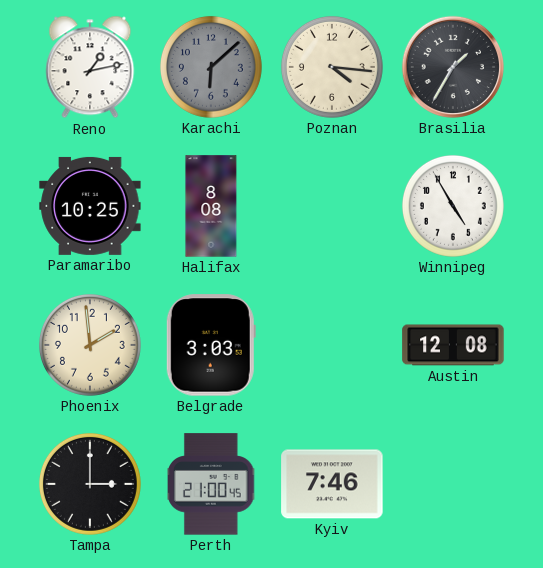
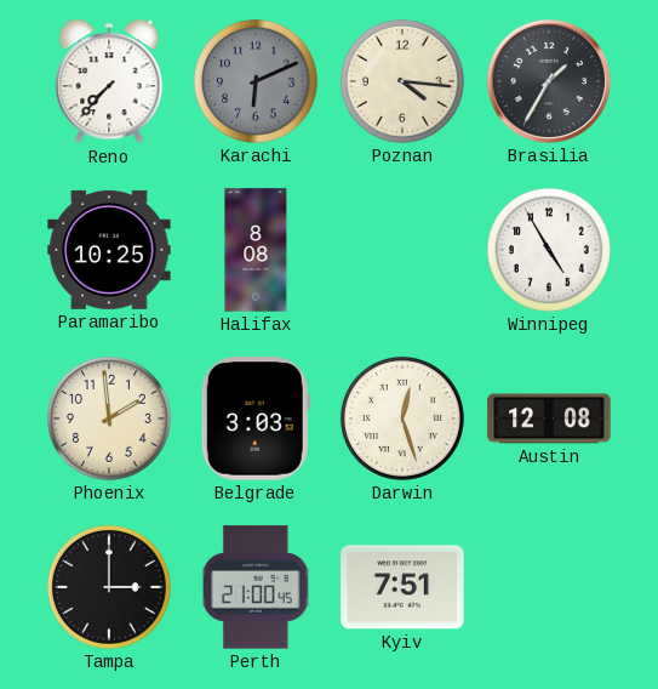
Reno: 1:13 -> 7:37
Karachi: 6:08 -> 6:11
Darwin: none -> 12:27
Kyiv: 7:46 -> 7:51
